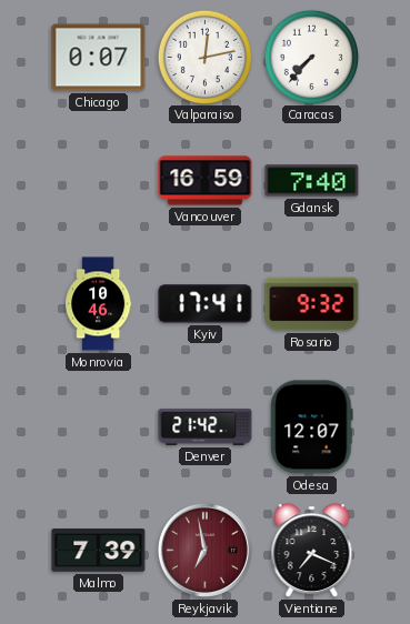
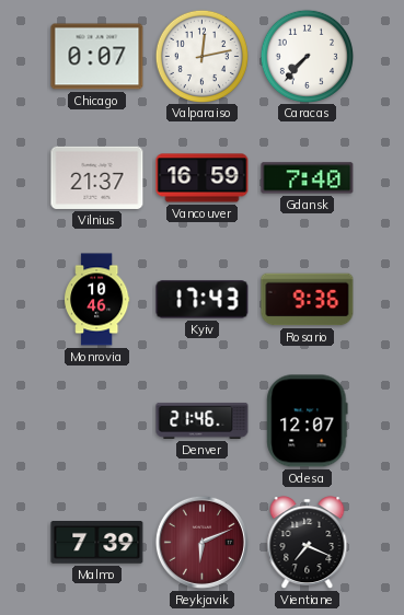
Vilnius: none -> 21:37
Kyiv: 17:41 -> 17:43
Rosario: 9:32 -> 9:36
Denver: 21:42 -> 21:46
Reykjavik: 6:58 -> 6:11
